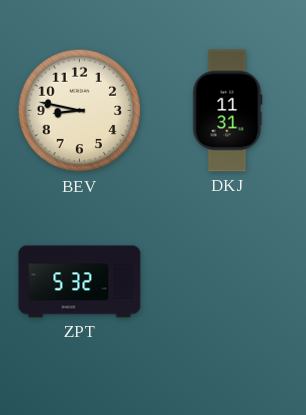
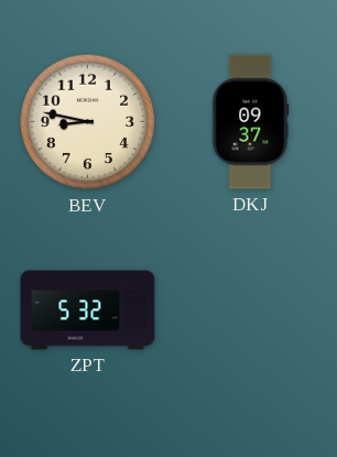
DKJ: 11:31 -> 09:37
